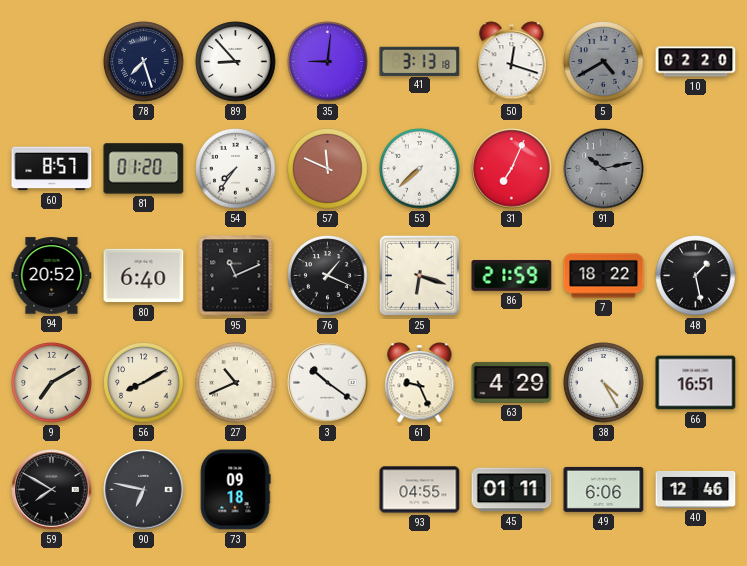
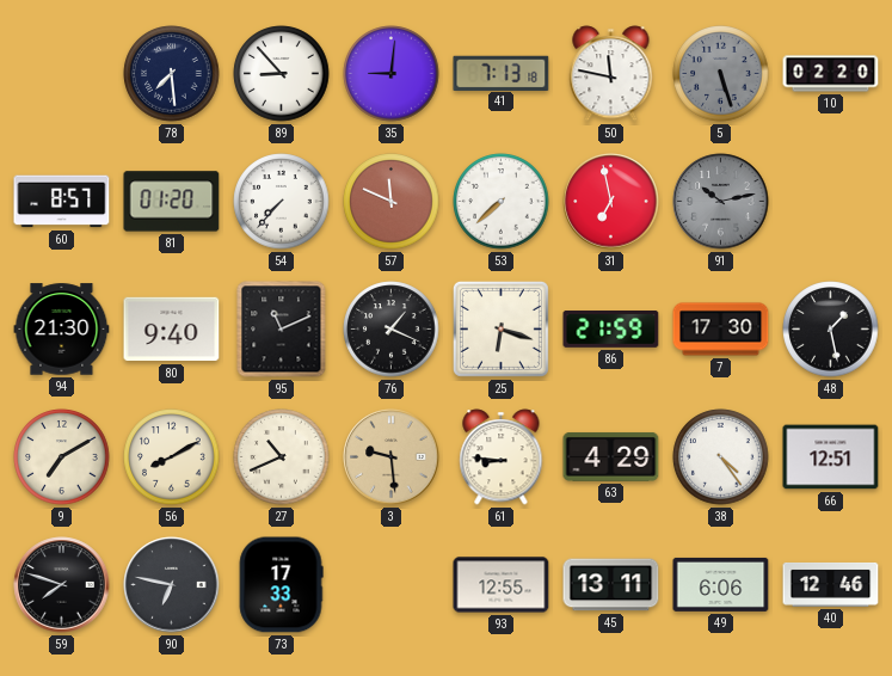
78: 7:27 -> 7:29
41: 3:13 -> 7:13
50: 12:18 -> 11:47
5: 4:40 -> 5:27
54: 7:36 -> 7:37
31: 7:04 -> 6:58
94: 20:52 -> 21:30
80: 6:40 -> 9:40
7: 18:22 -> 17:30
3: 10:21 -> 9:29
3 dial: white -> champagne
61: 9:26 -> 8:46
38: 4:25 -> 4:24
66: 16:51 -> 12:51
59: 7:50 -> 7:48
73: 09:18 -> 17:33
93: 04:55 -> 12:55
45: 01:11 -> 13:11
